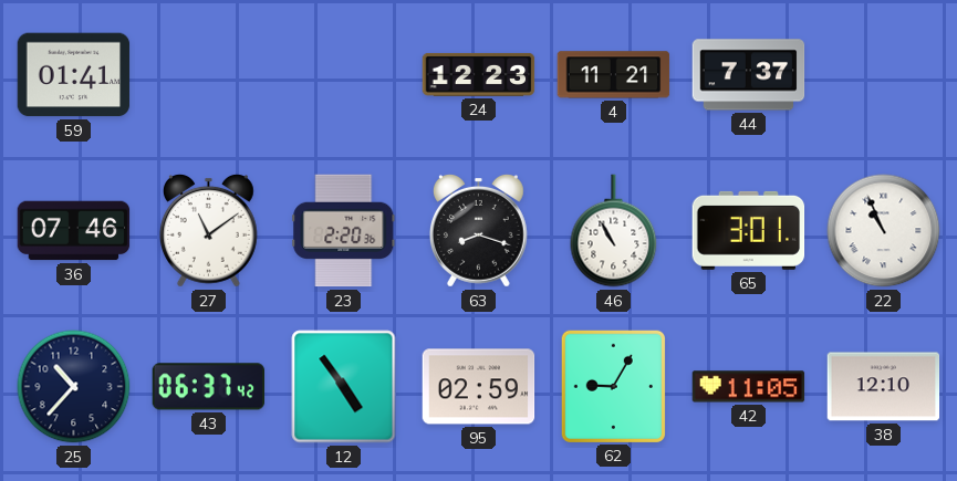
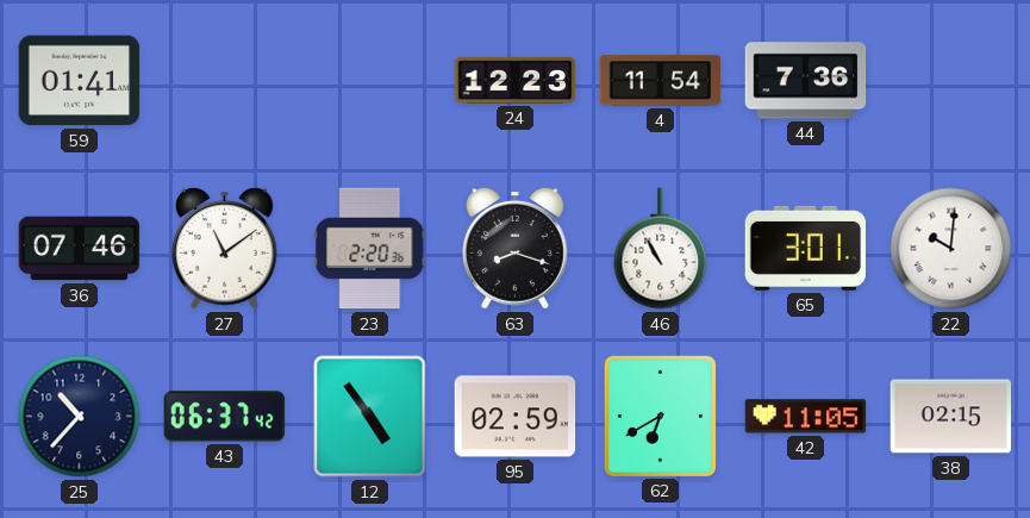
4: 11:21 -> 11:54
44: 7:37 -> 7:36
22: 10:56 -> 10:01
62: 9:05 -> 6:40
38: 12:10 -> 02:15
